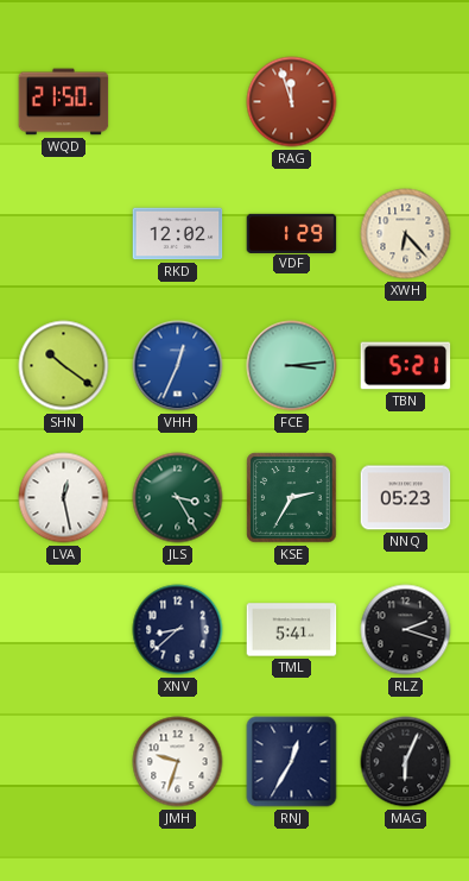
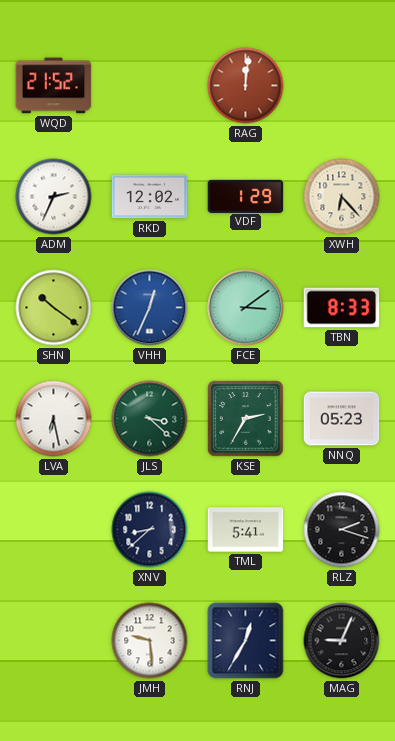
WQD: 21:50 -> 21:52
RAG: 11:57 -> 12:01
ADM: none -> 2:34
FCE: 3:14 -> 3:09
TBN: 5:21 -> 8:33
LVA: 12:28 -> 6:28
JLS: 3:25 -> 3:22
JMH: 9:33 -> 9:29
MAG: 6:04 -> 9:04
